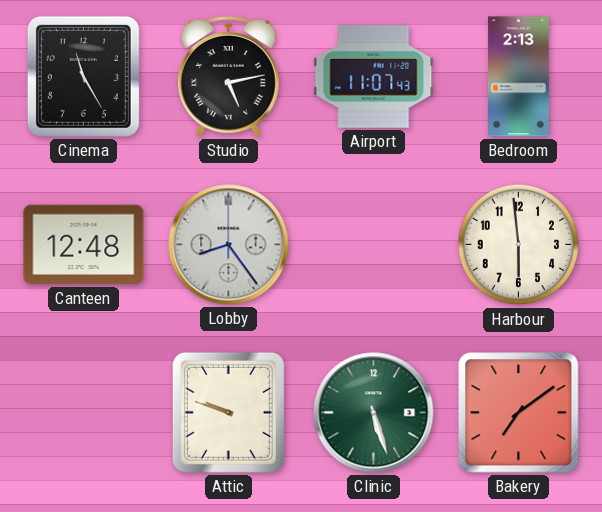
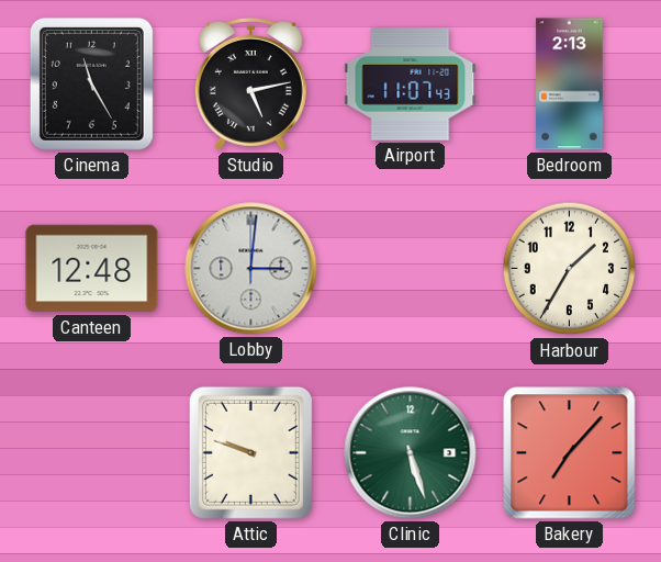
Lobby: 8:24 -> 3:01
Harbour: 5:59 -> 1:35
Bakery: 7:09 -> 7:07
